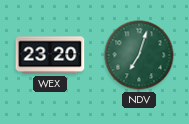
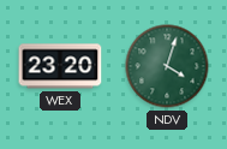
NDV: 7:03 -> 4:03
